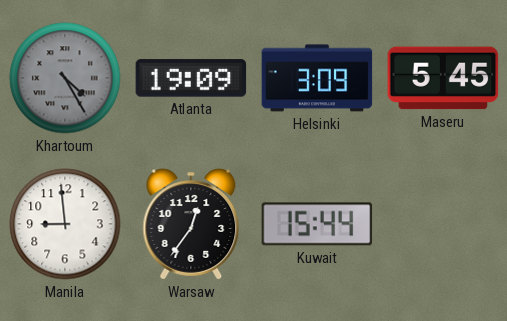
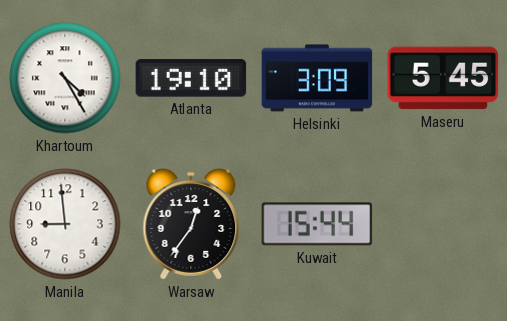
Khartoum dial: grey -> white
Atlanta: 19:09 -> 19:10
